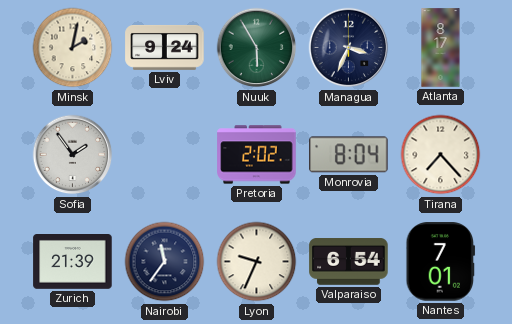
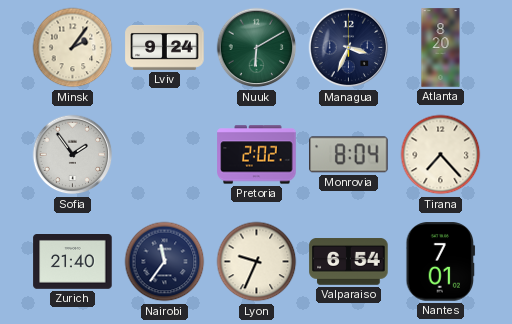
Minsk: 2:02 -> 2:06
Nuuk: 5:55 -> 6:10
Atlanta: 8:17 -> 8:20
Zurich: 21:39 -> 21:40
